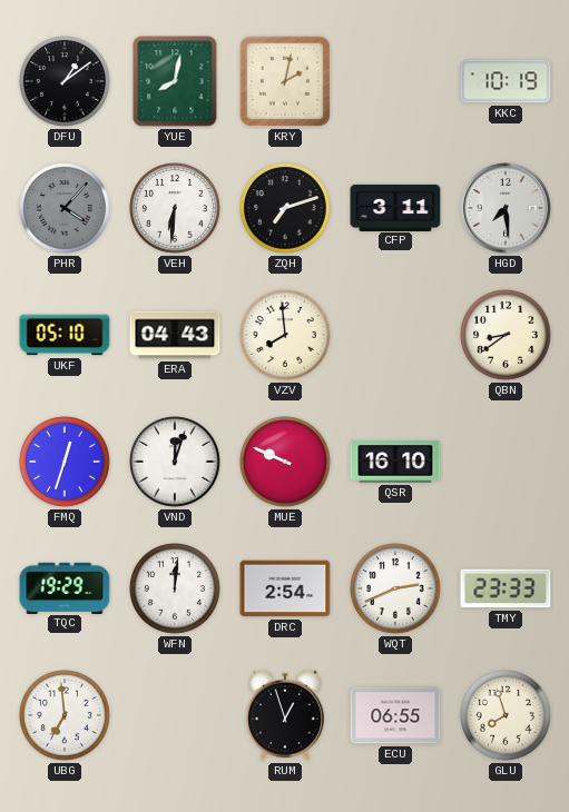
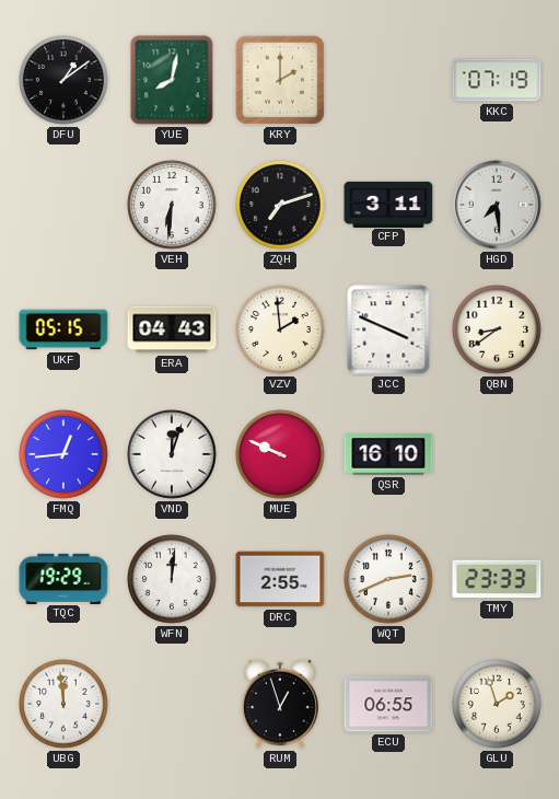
KRY: 2:02 -> 2:00
KKC: 10:19 -> 07:19
PHR: 4:07 -> none
UKF: 05:10 -> 05:15
VZV: 7:59 -> 1:59
JCC: none -> 3:49
FMQ: 12:33 -> 12:44
DRC: 2:54 -> 2:55
UBG: 6:59 -> 11:59
GLU: 7:57 -> 1:57
